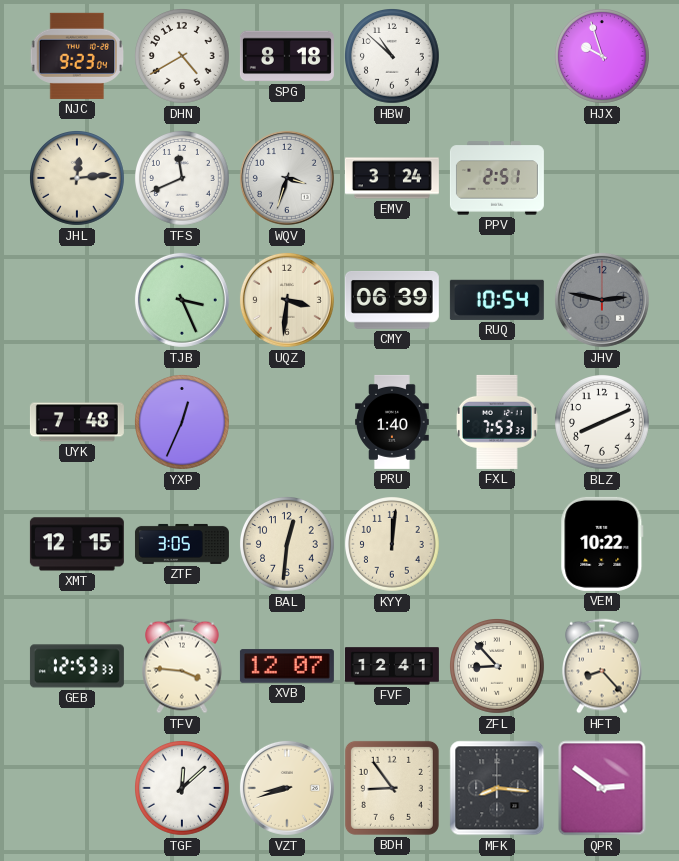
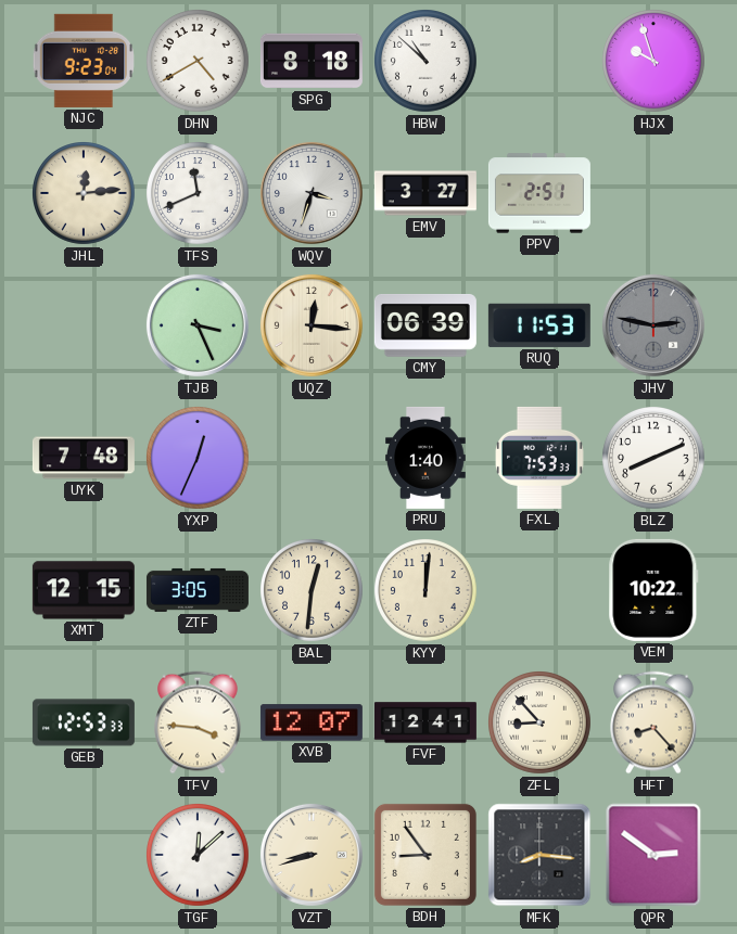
EMV: 3:24 -> 3:27
UQZ: 3:31 -> 12:16
RUQ: 10:54 -> 11:53
